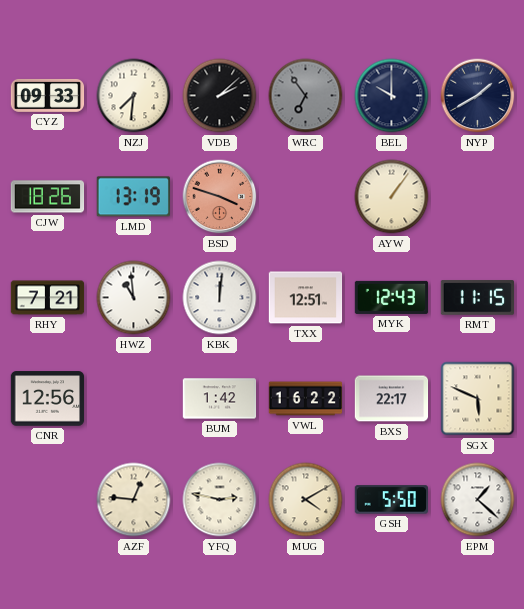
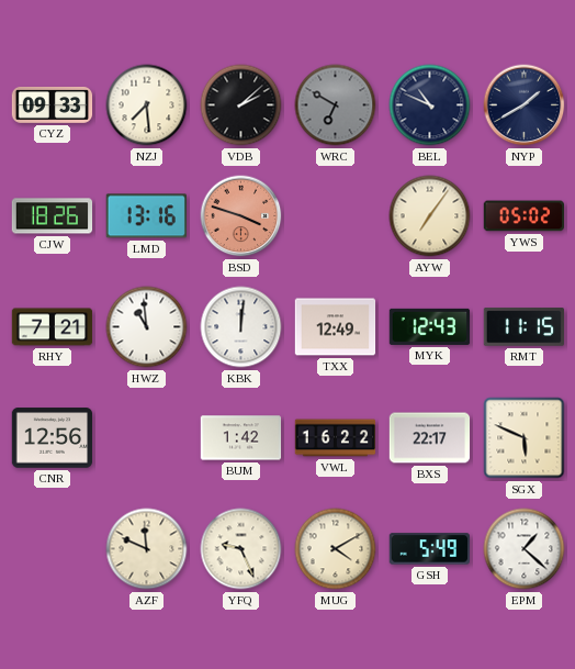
NZJ: 7:31 -> 7:29
WRC: 6:54 -> 6:50
BEL: 10:00 -> 10:49
LMD: 13:19 -> 13:16
AYW: 1:06 -> 7:06
YWS: none -> 05:02
TXX: 12:51 -> 12:49
AZF: 12:46 -> 11:49
YFQ: 2:47 -> 9:26
GSH: 5:50 -> 5:49
